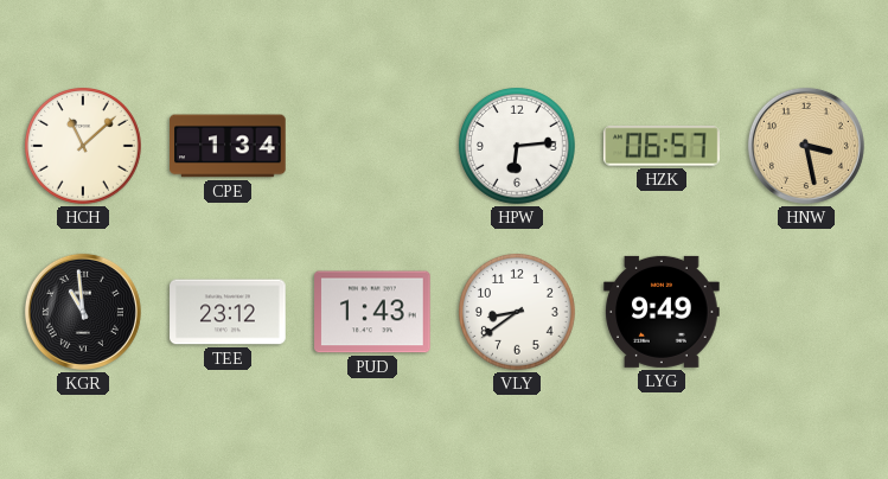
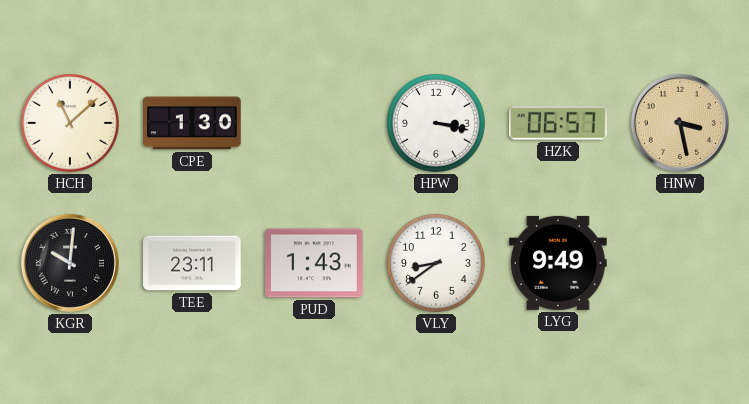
CPE: 1:34 -> 1:30
HPW: 6:14 -> 3:17
KGR: 10:59 -> 10:01
TEE: 23:12 -> 23:11
